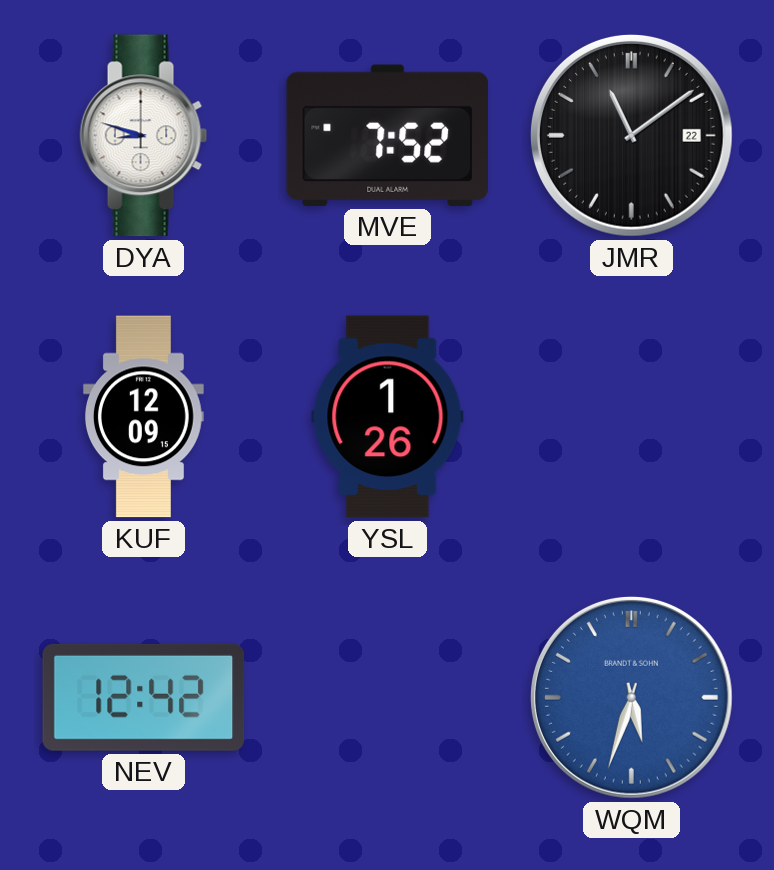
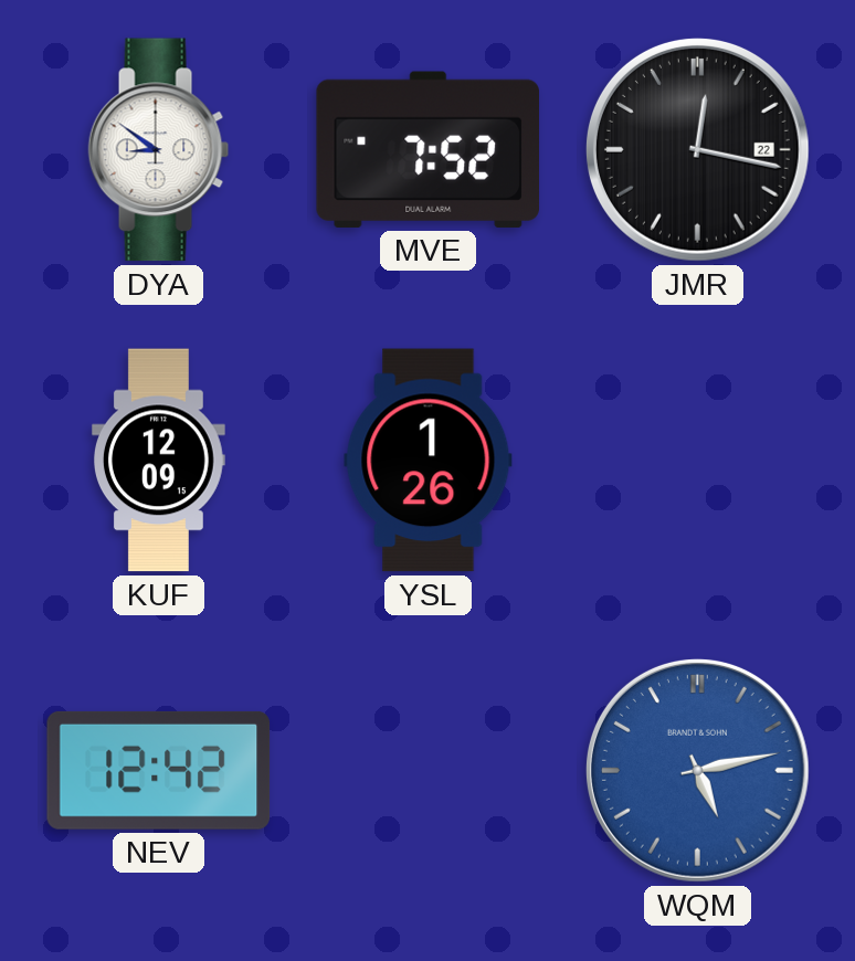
DYA: 8:48 -> 8:51
JMR: 11:09 -> 12:17
WQM: 5:33 -> 5:13
